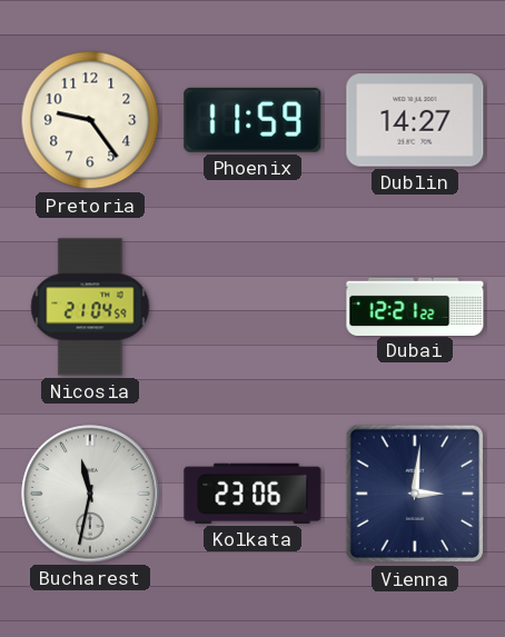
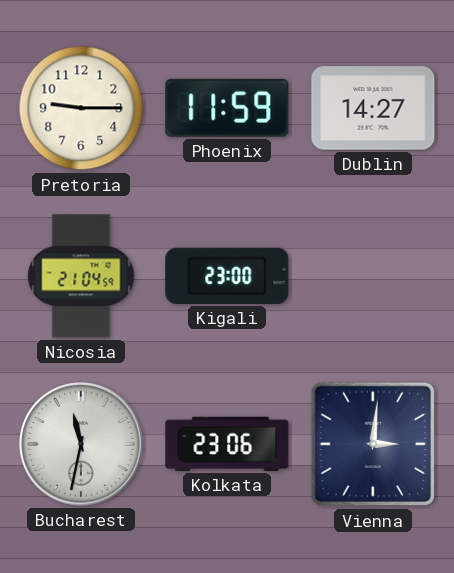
Pretoria: 9:24 -> 9:15
Kigali: none -> 23:00
Dubai: 12:21 -> none
